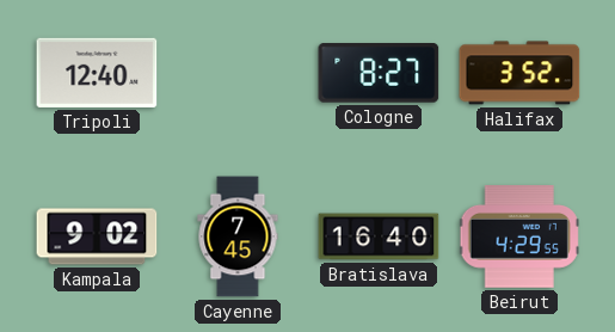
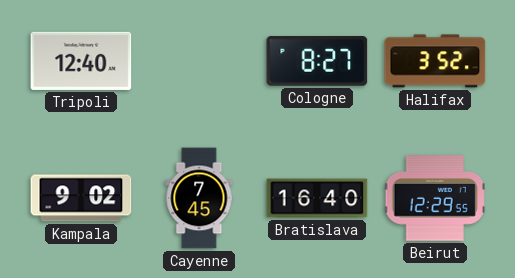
Beirut: 4:29 -> 12:29
